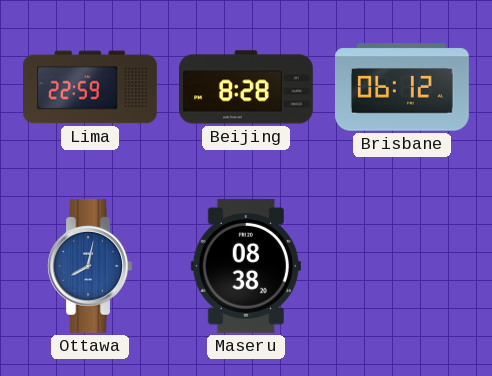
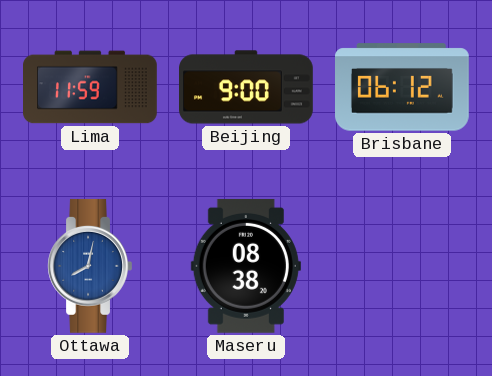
Lima: 22:59 -> 11:59
Beijing: 8:28 -> 9:00
